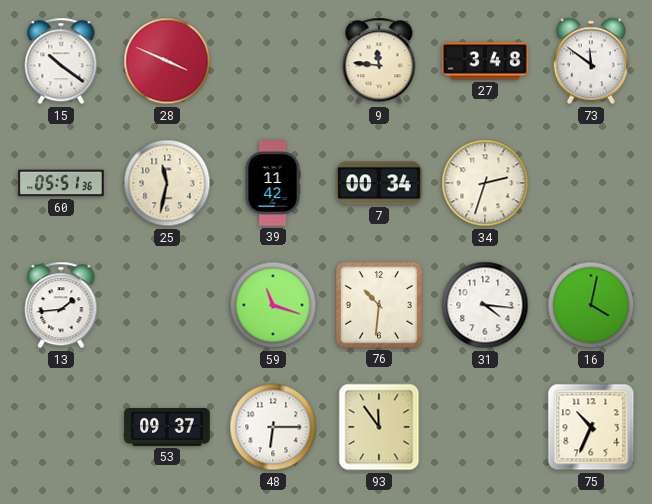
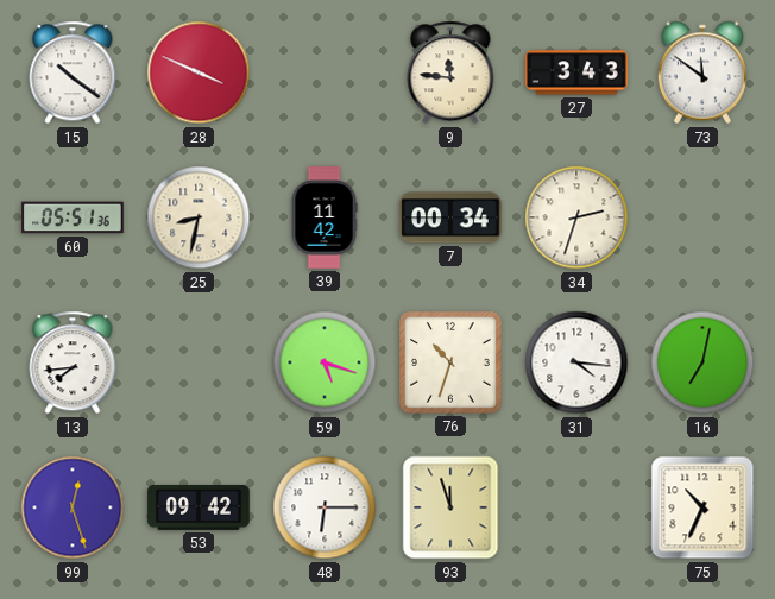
27: 3:48 -> 3:43
25: 11:32 -> 8:32
13: 1:44 -> 7:44
59: 11:18 -> 5:18
76: 10:31 -> 10:33
16: 4:02 -> 7:02
99: none -> 12:27
53: 09:37 -> 09:42
93: 11:54 -> 11:57
